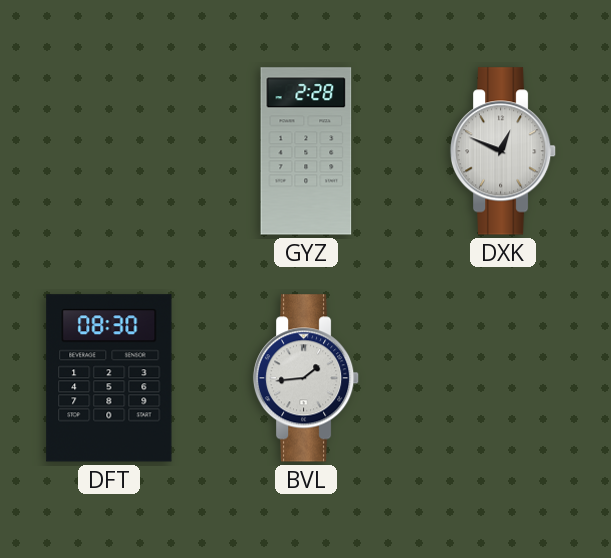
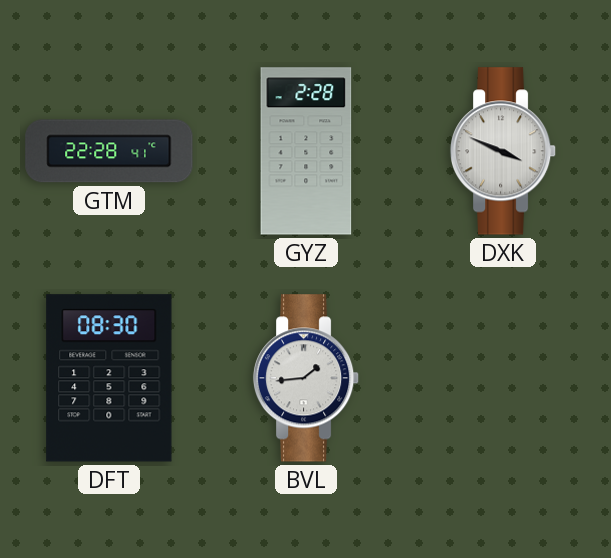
GTM: none -> 22:28
DXK: 12:49 -> 3:49
